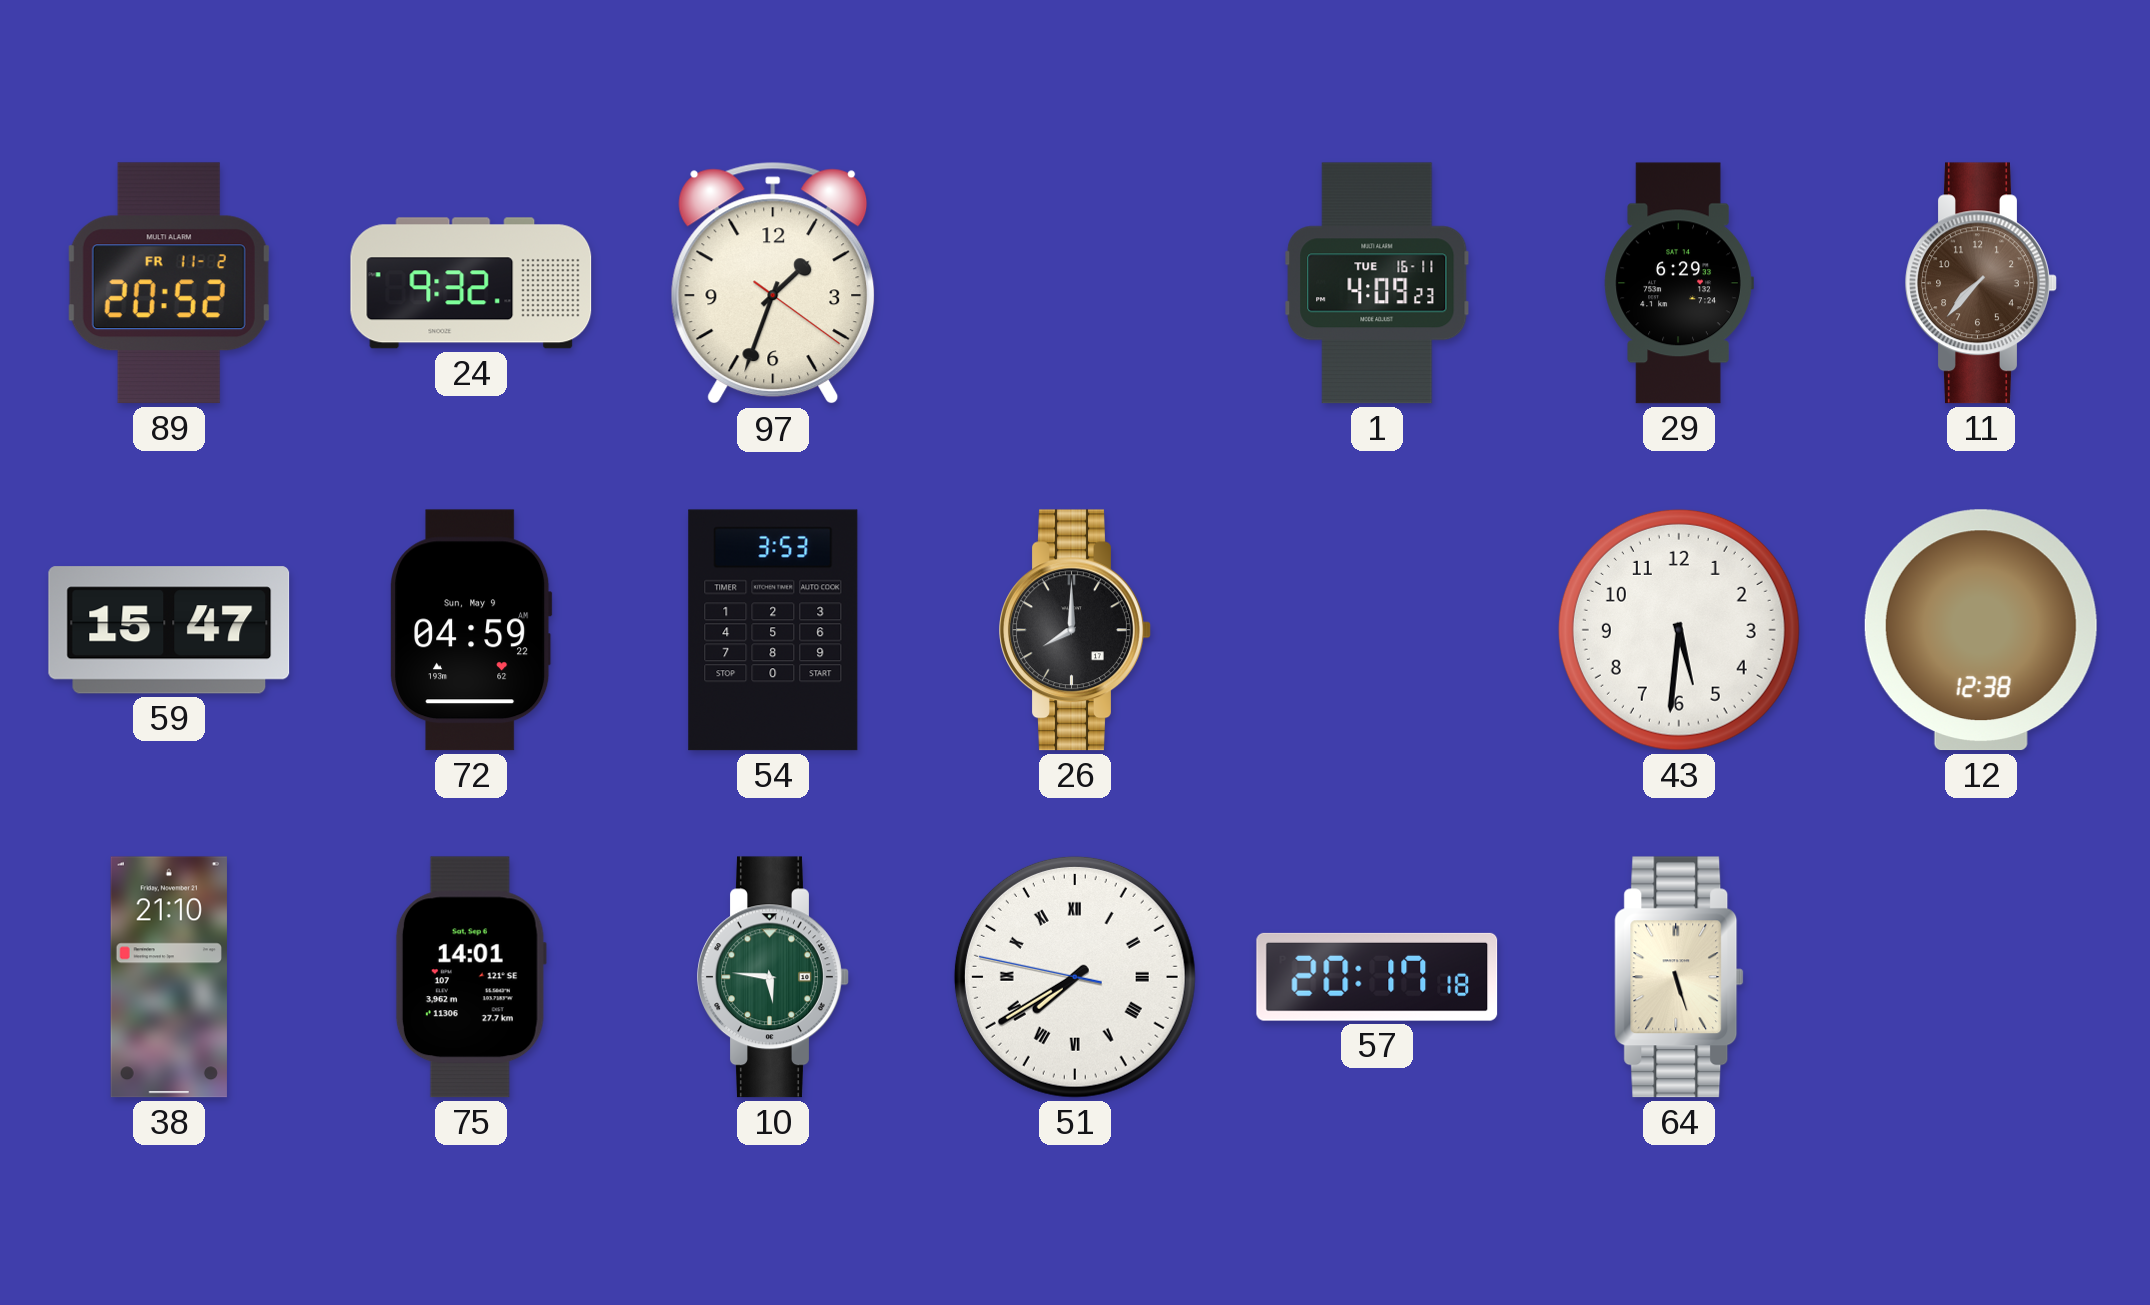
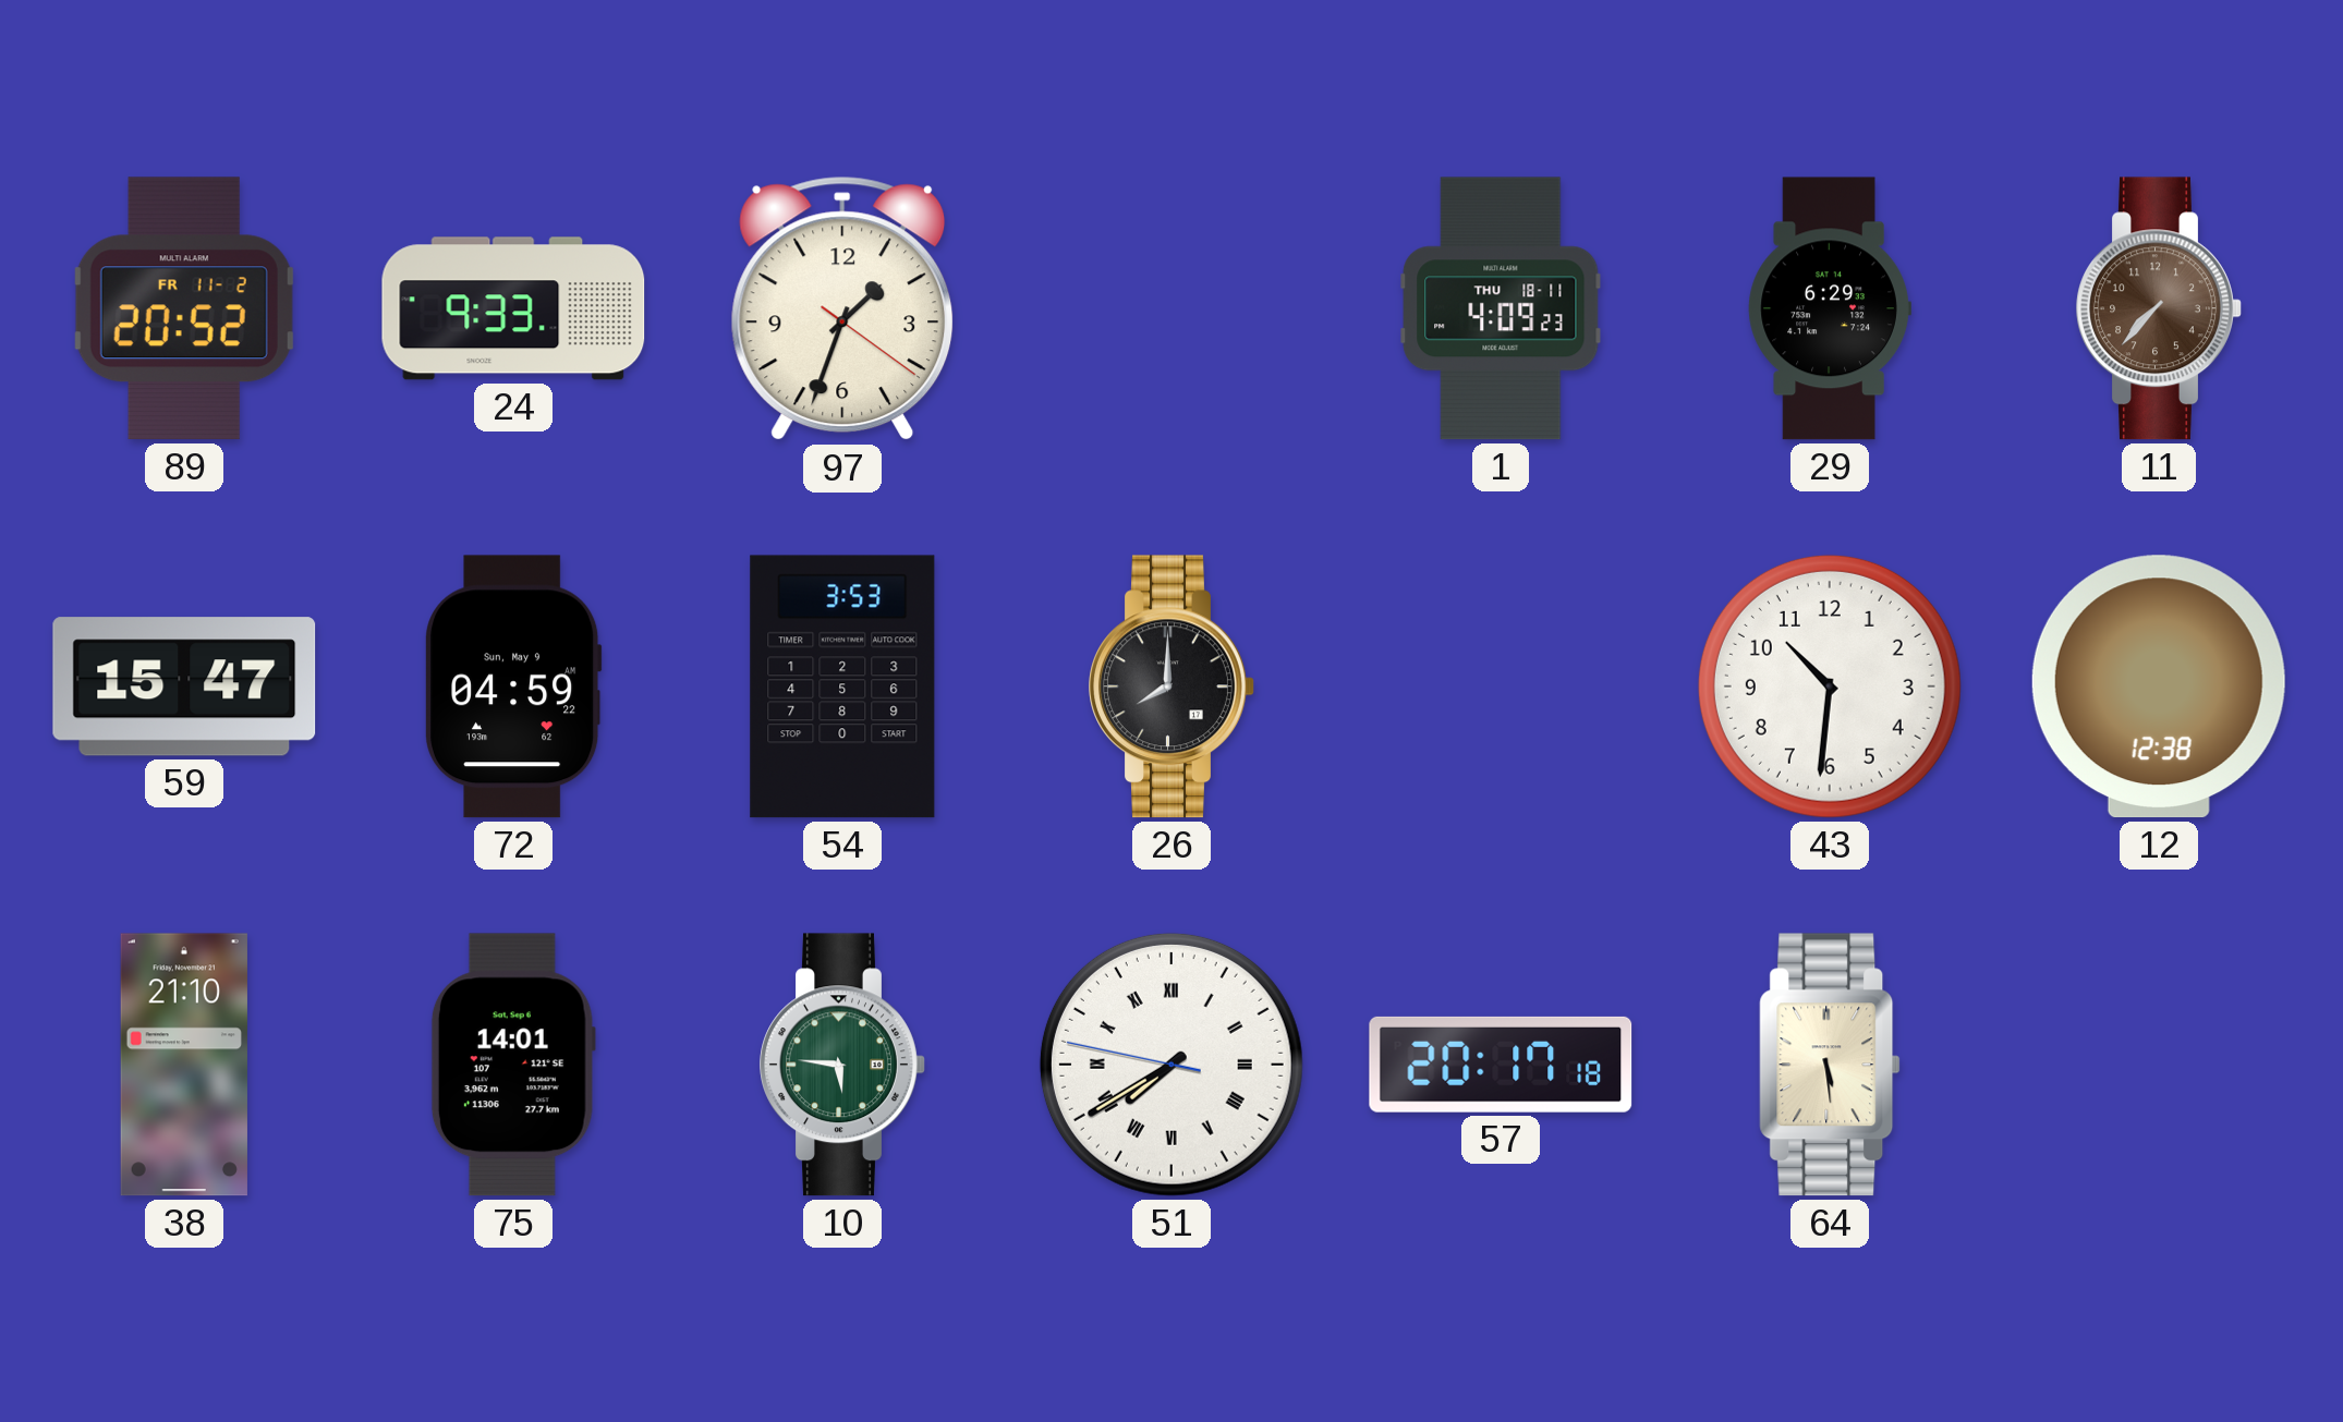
24: 9:32 -> 9:33
1 date: TUE 16-11 -> THU 18-11
43: 5:31 -> 10:31
64: 5:27 -> 5:29
